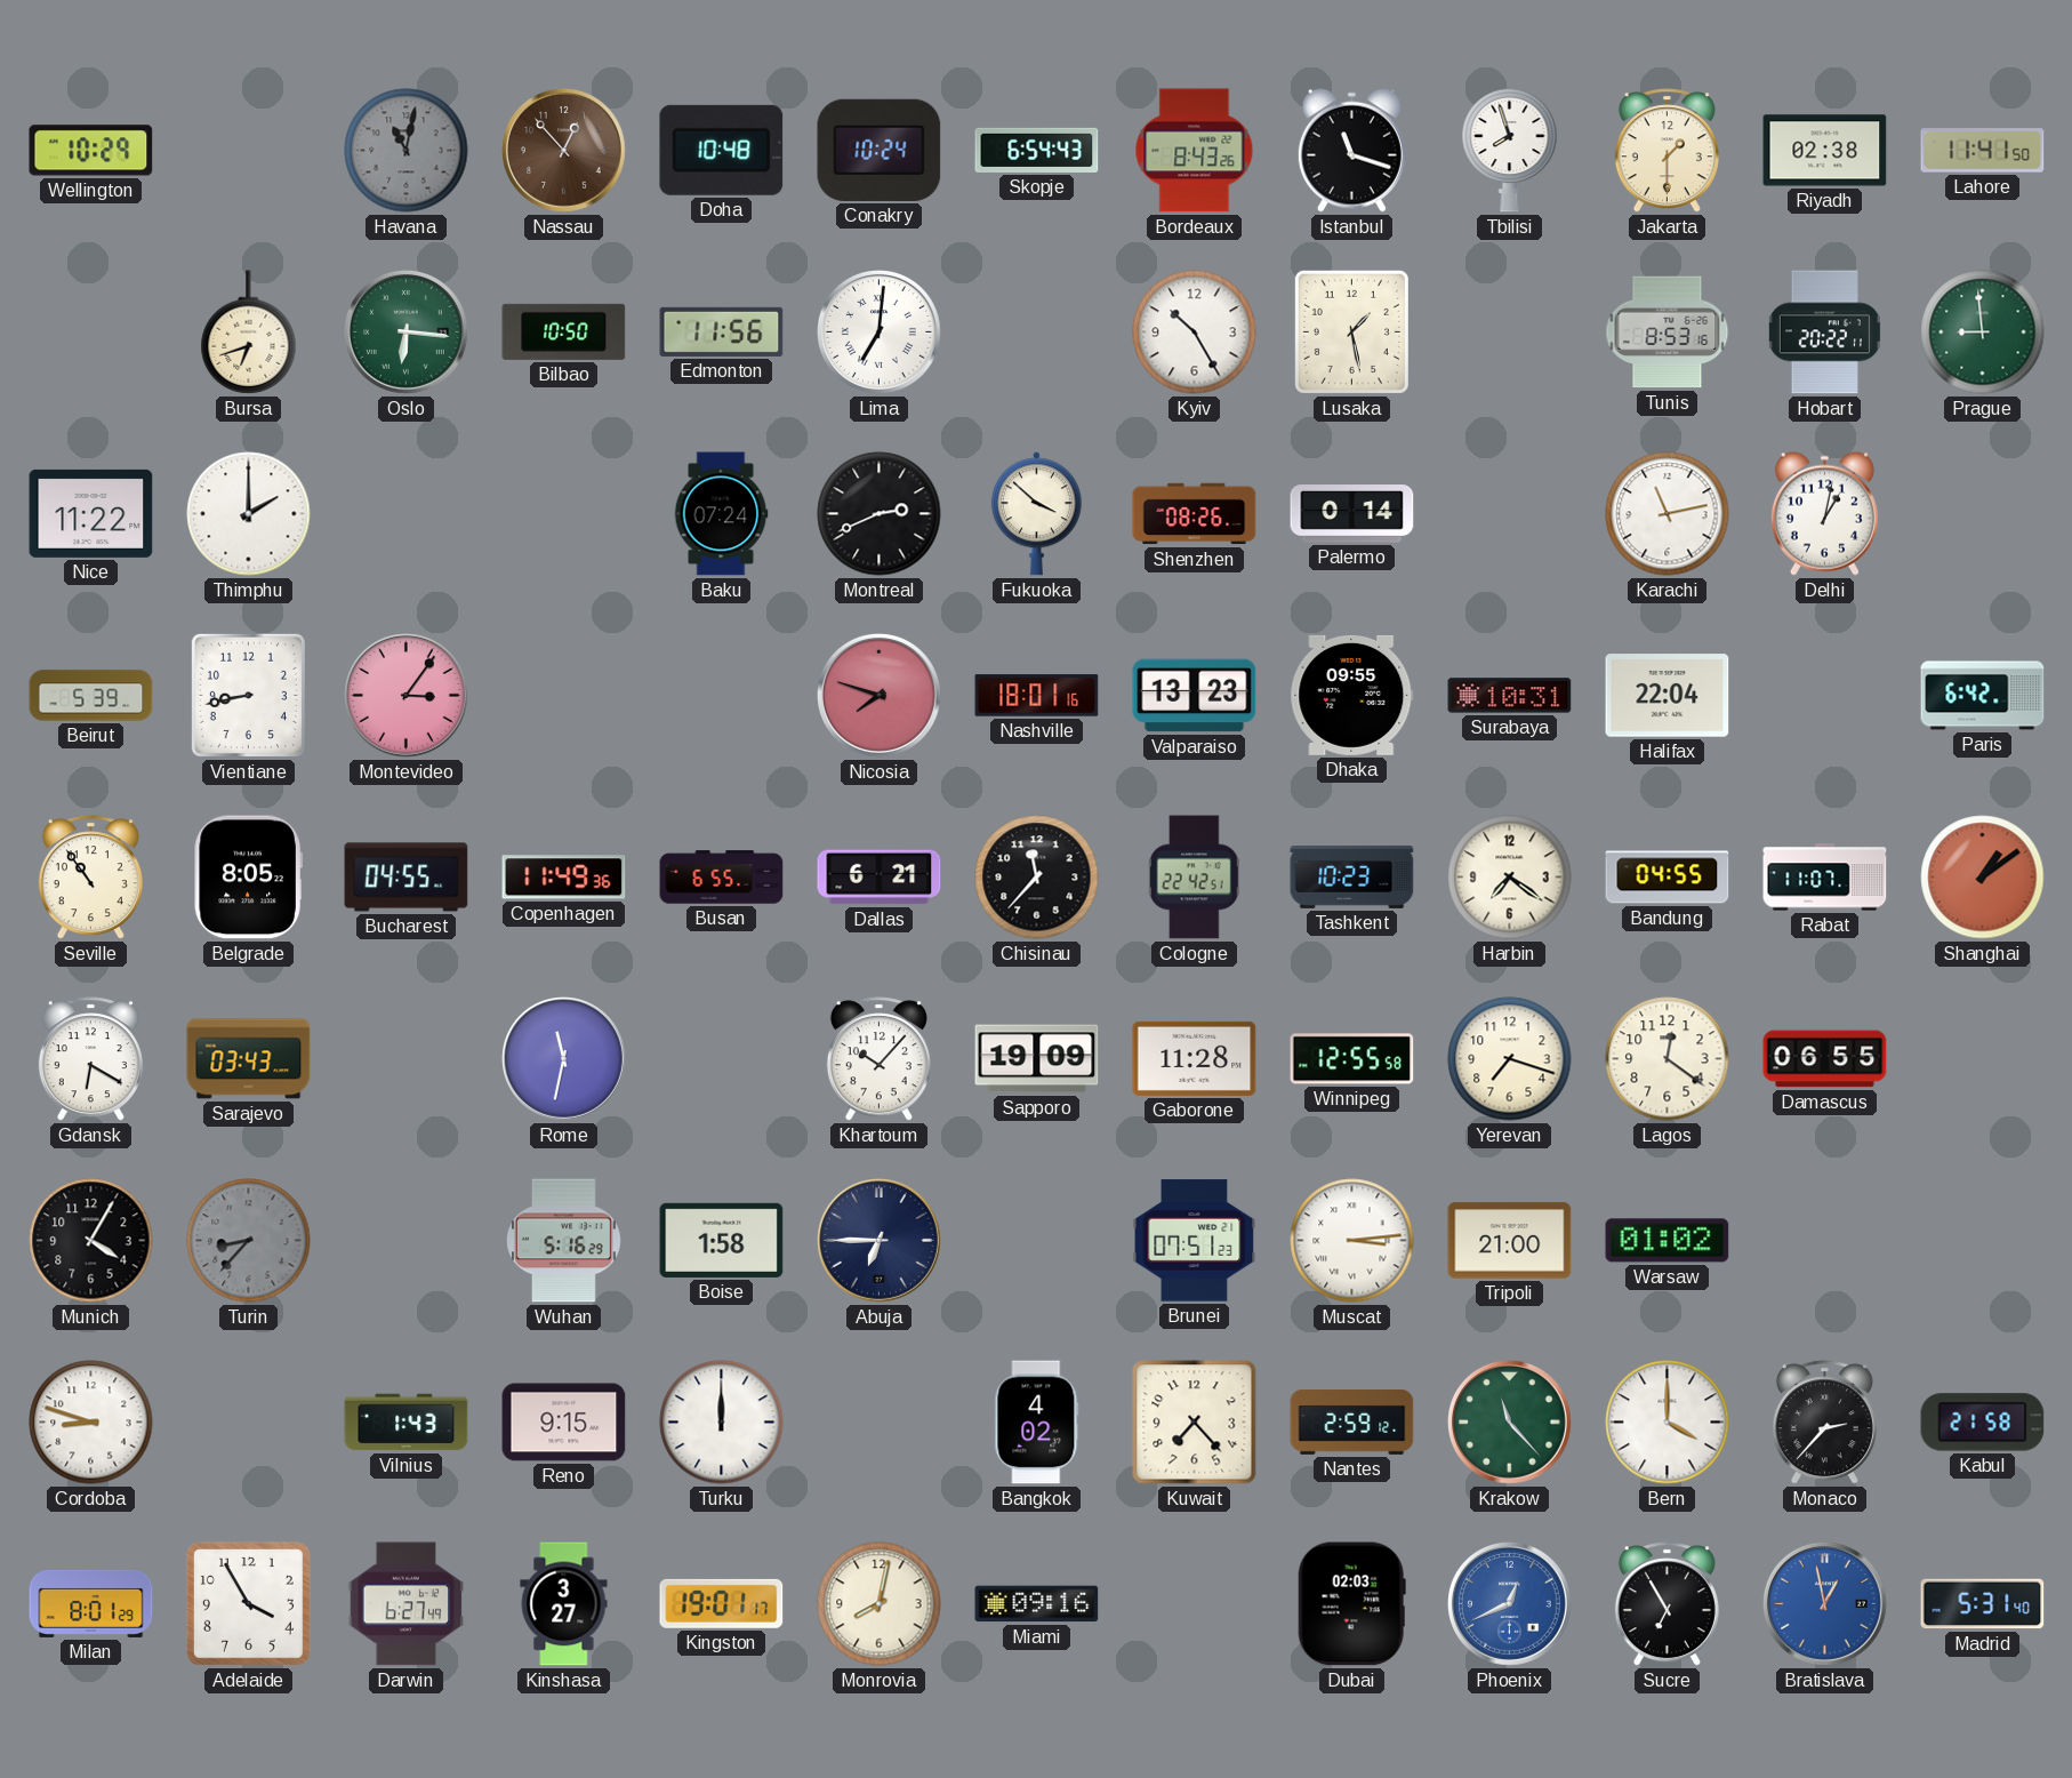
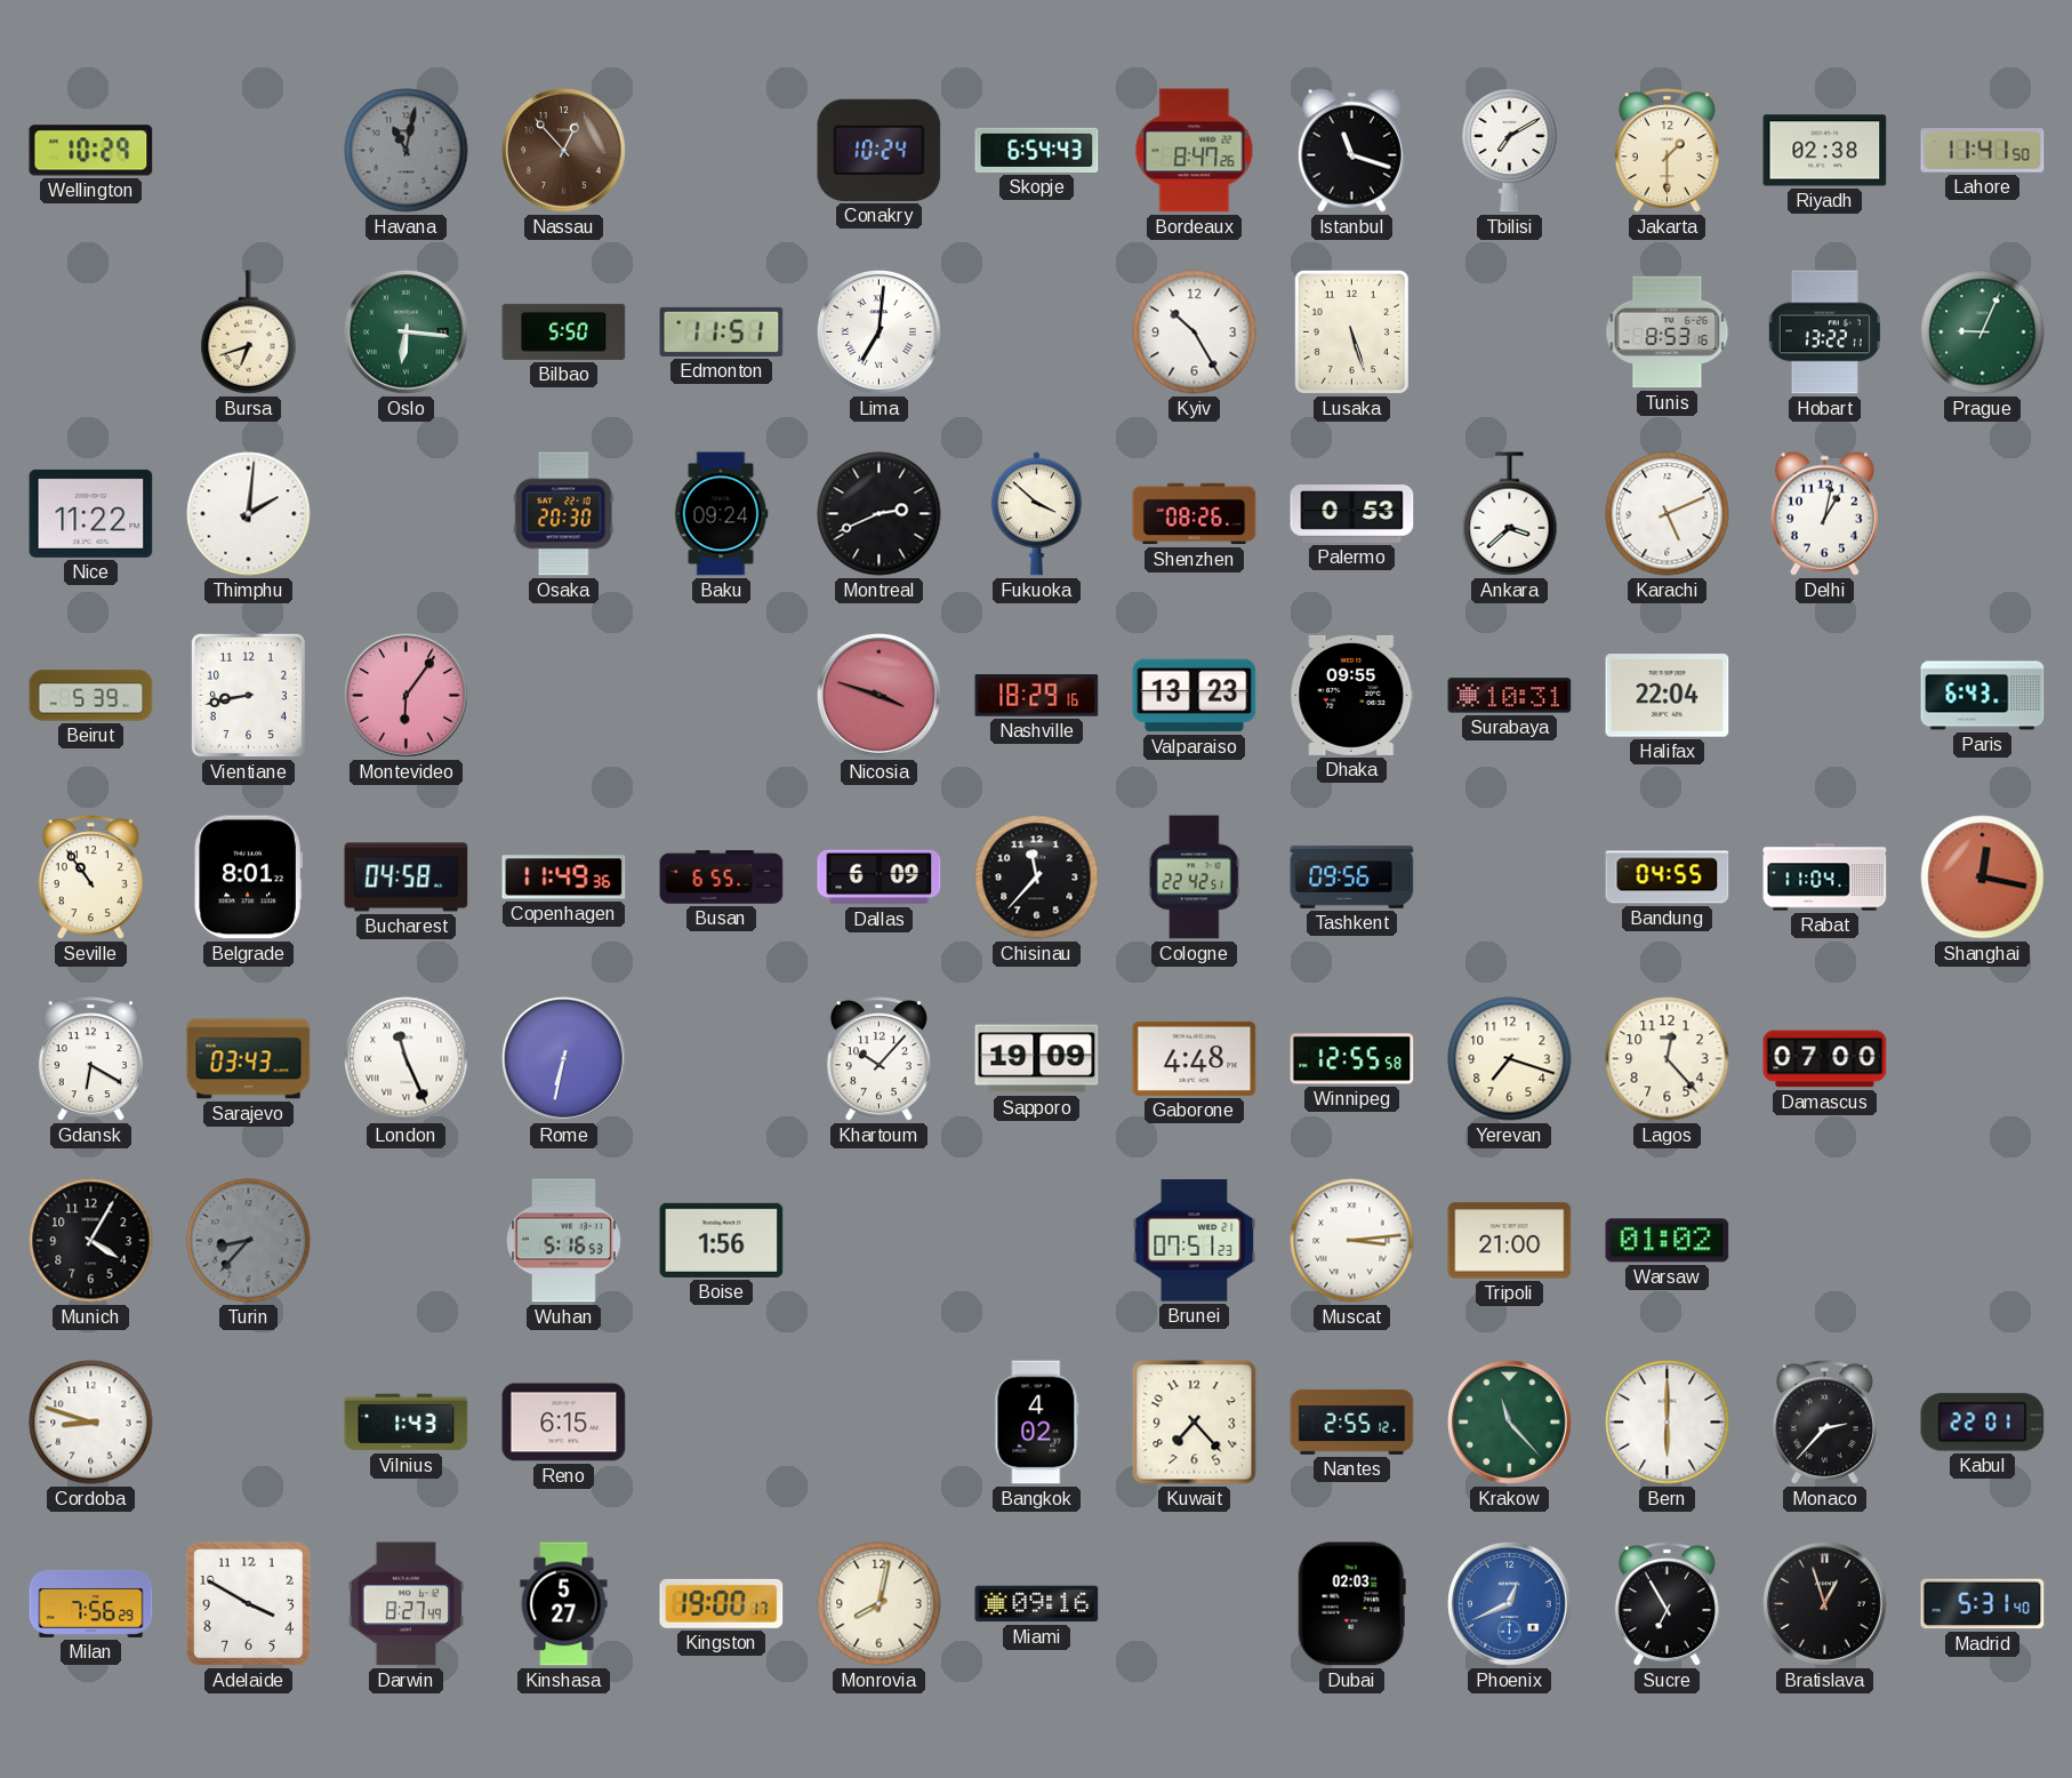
Doha: 10:48 -> none
Bordeaux: 8:43 -> 8:47
Tbilisi: 7:57 -> 7:10
Bilbao: 10:50 -> 5:50
Edmonton: 11:56 -> 11:51
Lusaka: 1:28 -> 5:27
Hobart: 20:22 -> 13:22
Prague: 8:59 -> 9:04
Thimphu: 2:00 -> 2:01
Osaka: none -> 20:30
Baku: 07:24 -> 09:24
Palermo: 0:14 -> 0:53
Ankara: none -> 3:38
Karachi: 11:13 -> 5:11
Montevideo: 3:06 -> 6:06
Nicosia: 7:48 -> 3:48
Nashville: 18:01 -> 18:29
Paris: 6:42 -> 6:43
Belgrade: 8:05 -> 8:01
Bucharest: 04:55 -> 04:58
Dallas: 6:21 -> 6:09
Tashkent: 10:23 -> 09:56
Harbin: 7:21 -> none
Rabat: 11:07 -> 11:04
Shanghai: 1:09 -> 12:17
London: none -> 11:26
Rome: 11:32 -> 6:32
Gaborone: 11:28 -> 4:48
Lagos: 12:21 -> 12:23
Damascus: 06:55 -> 07:00
Wuhan: 5:16:29 -> 5:16:53
Boise: 1:58 -> 1:56
Abuja: 6:45 -> none
Reno: 9:15 -> 6:15
Turku: 12:00 -> none
Nantes: 2:59 -> 2:55
Bern: 4:00 -> 6:00
Kabul: 21:58 -> 22:01
Milan: 8:01 -> 7:56
Adelaide: 3:55 -> 3:50
Darwin: 6:27 -> 8:27
Kinshasa: 3:27 -> 5:27
Kingston: 19:01 -> 19:00
Bratislava: 12:58 -> 12:57
Bratislava dial: blue -> black
